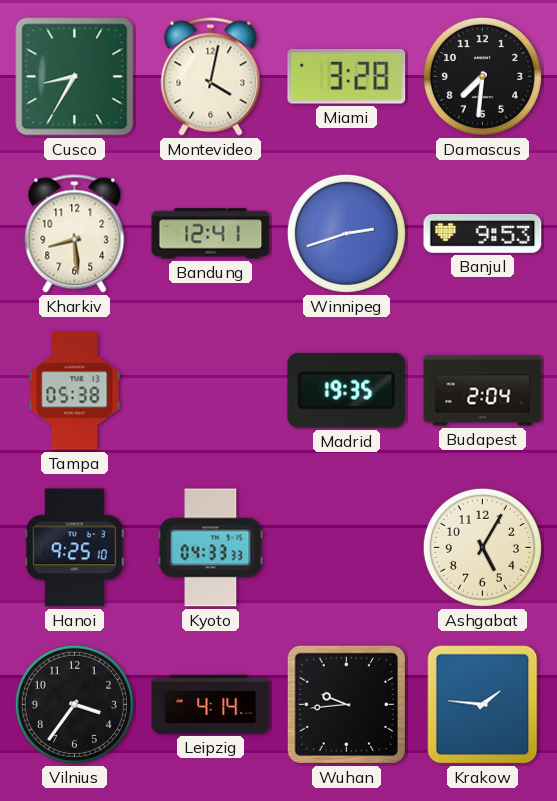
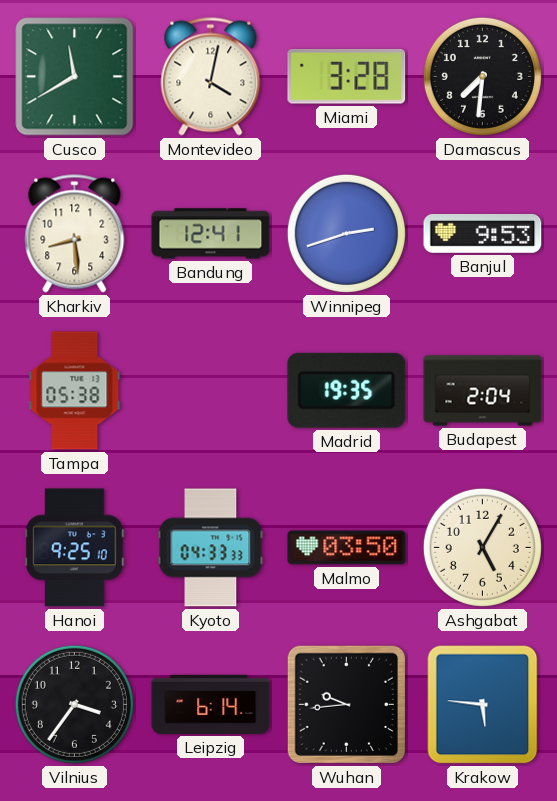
Cusco: 8:35 -> 11:40
Malmo: none -> 03:50
Leipzig: 4:14 -> 6:14
Krakow: 1:46 -> 5:46
